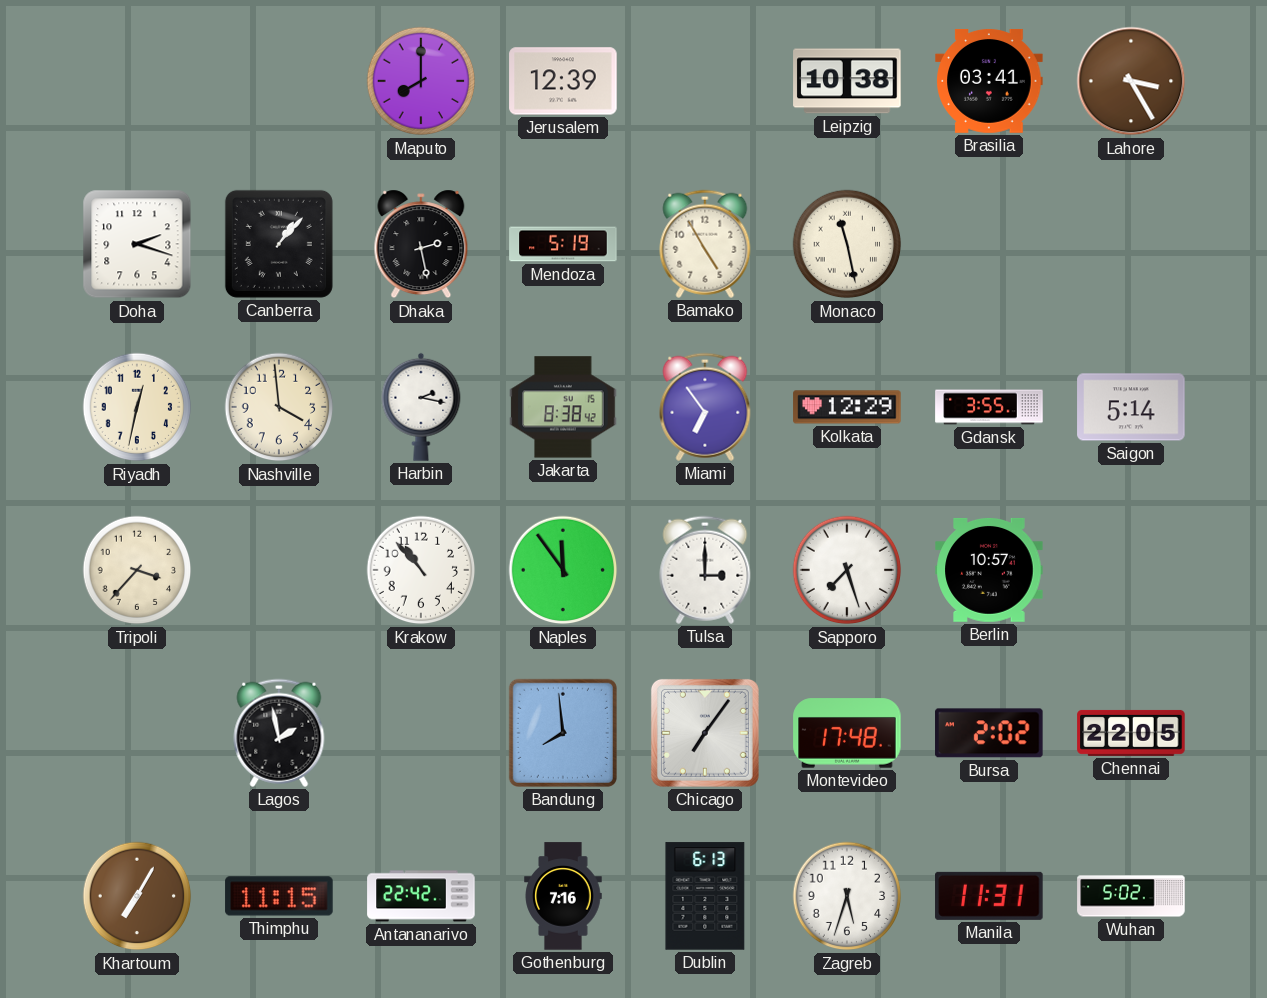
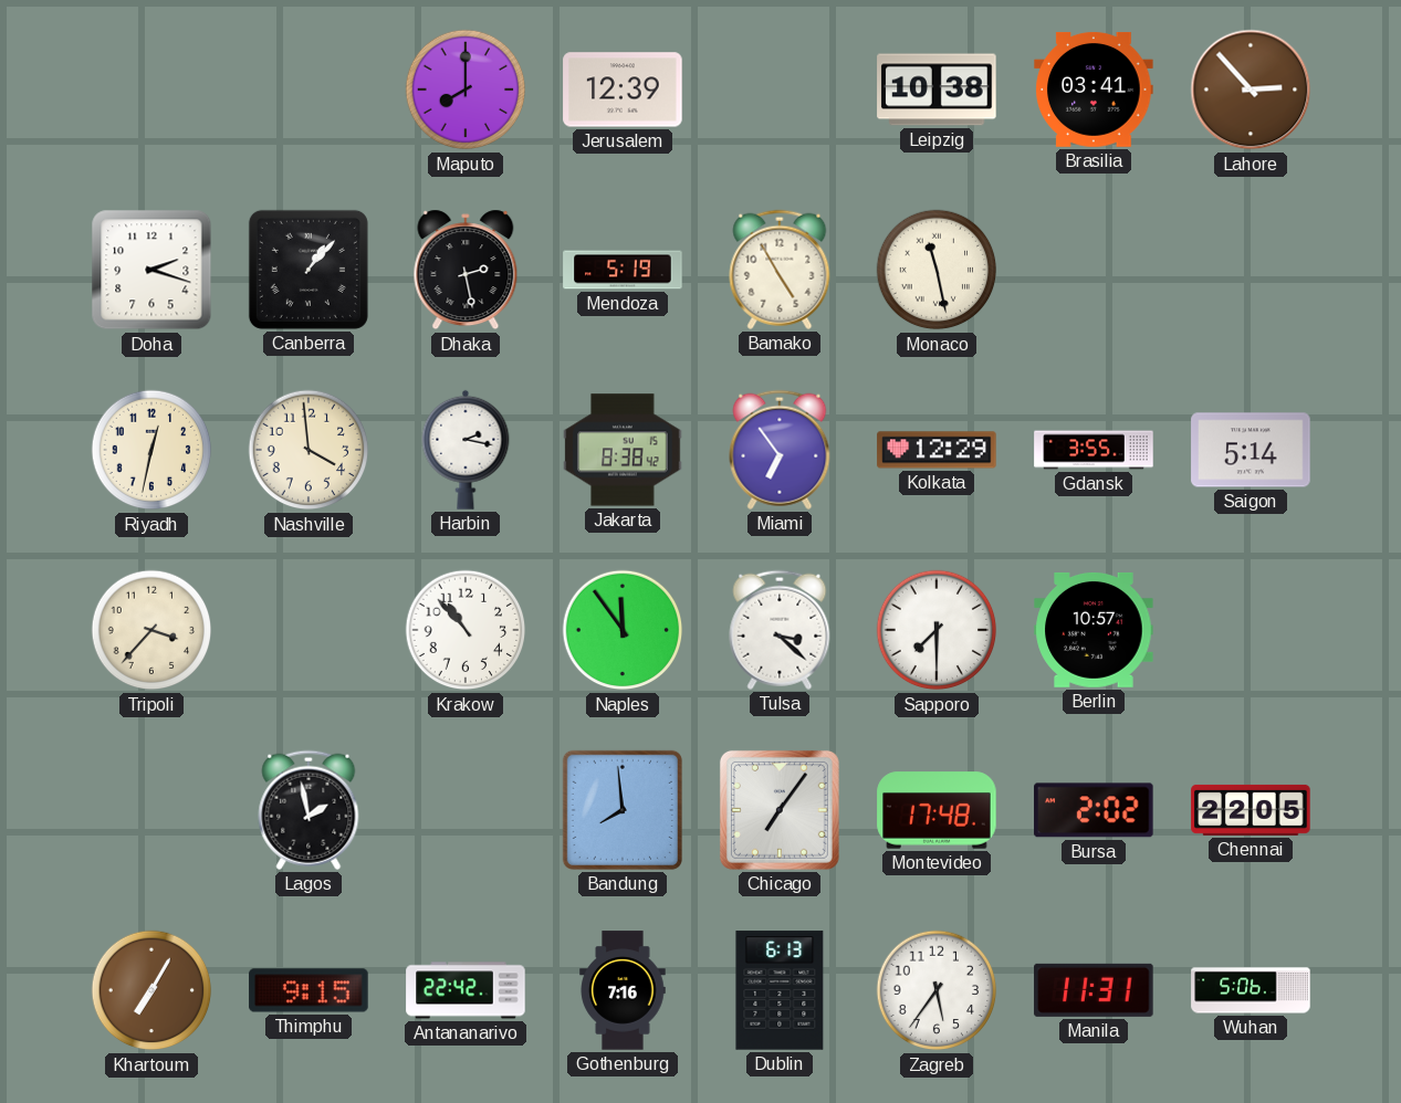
Lahore: 3:25 -> 2:53
Tulsa: 3:00 -> 3:22
Sapporo: 7:27 -> 7:30
Thimphu: 11:15 -> 9:15
Zagreb: 5:33 -> 5:36
Wuhan: 5:02 -> 5:06
